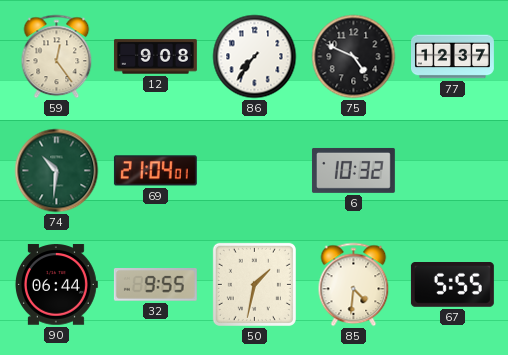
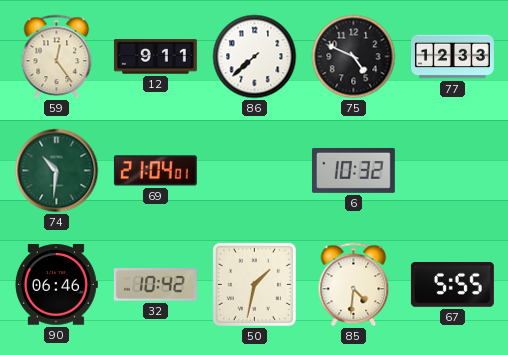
12: 9:08 -> 9:11
86: 7:36 -> 7:38
77: 12:37 -> 12:33
90: 06:44 -> 06:46
32: 9:55 -> 10:42
